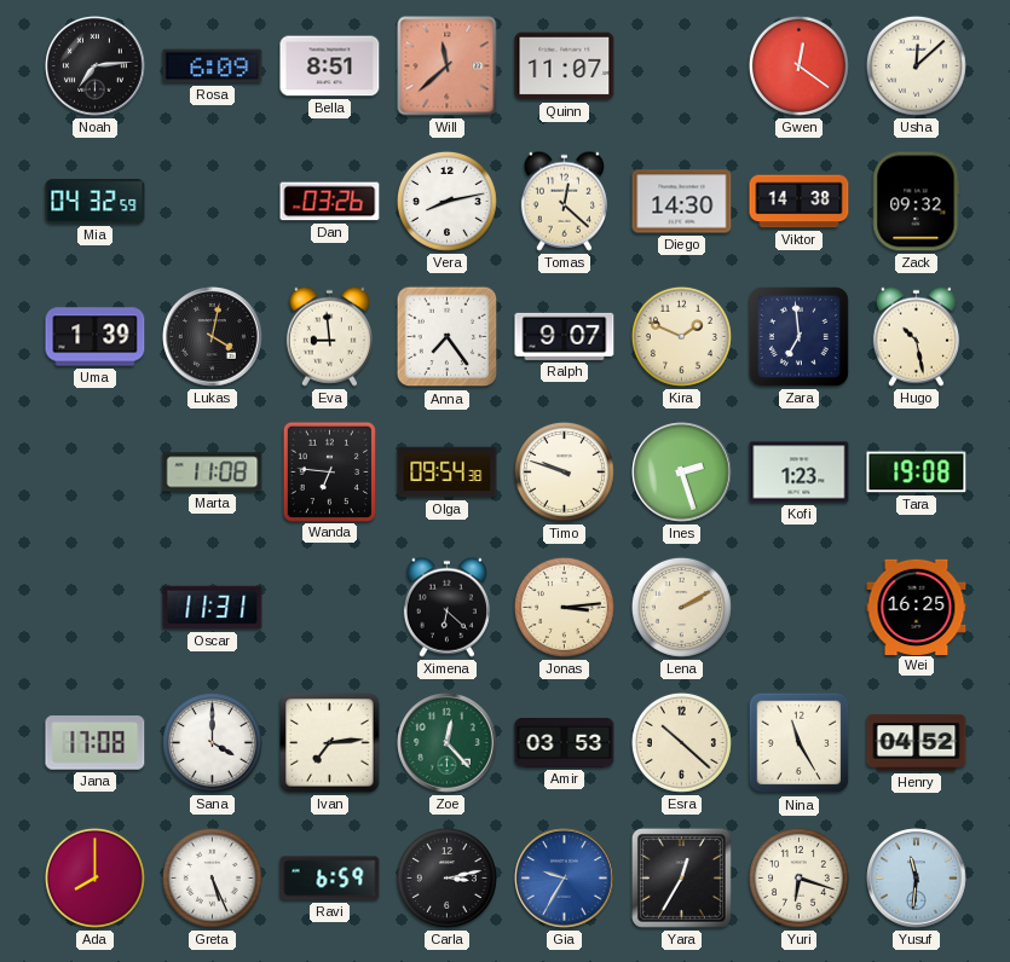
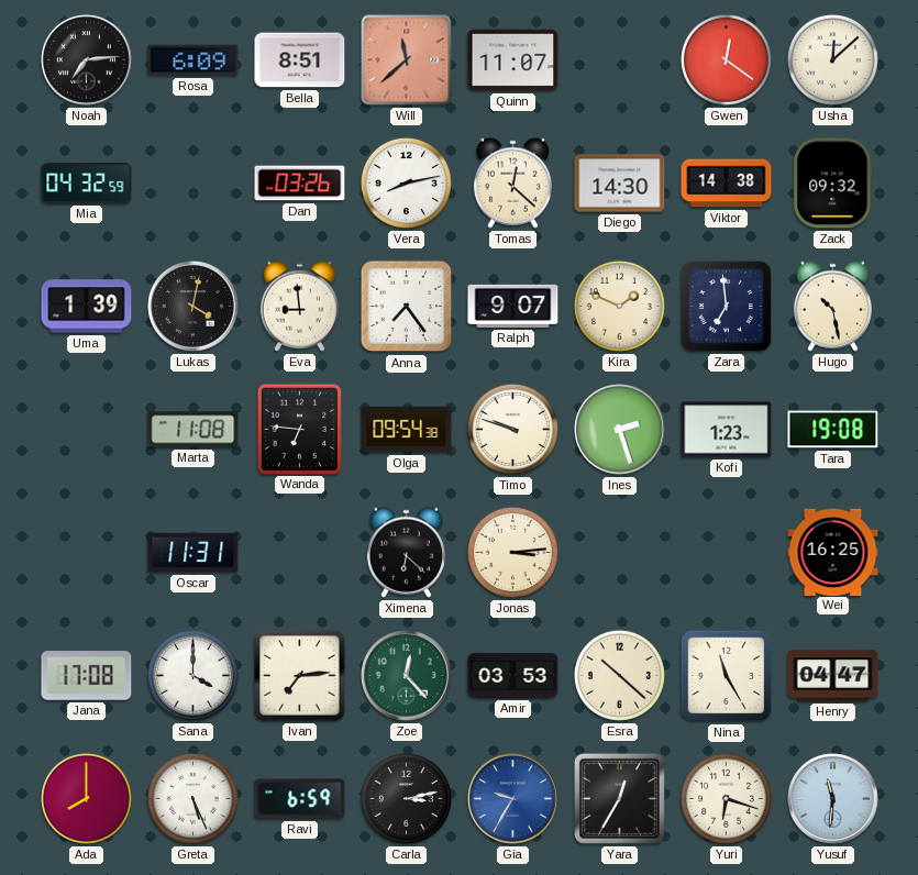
Lena: 2:10 -> none
Henry: 04:52 -> 04:47
